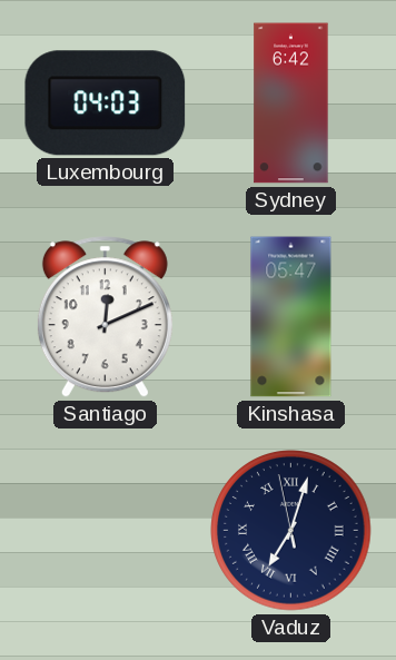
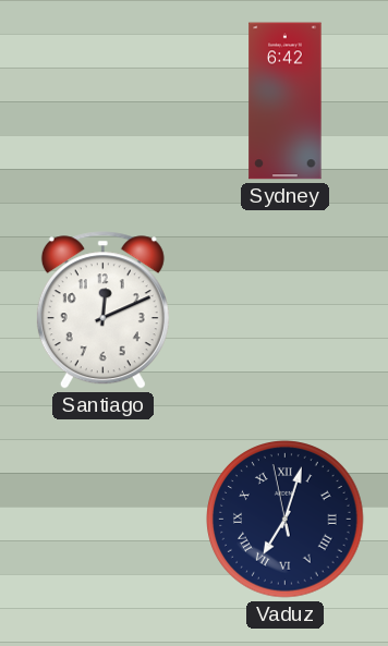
Luxembourg: 04:03 -> none
Kinshasa: 05:47 -> none
